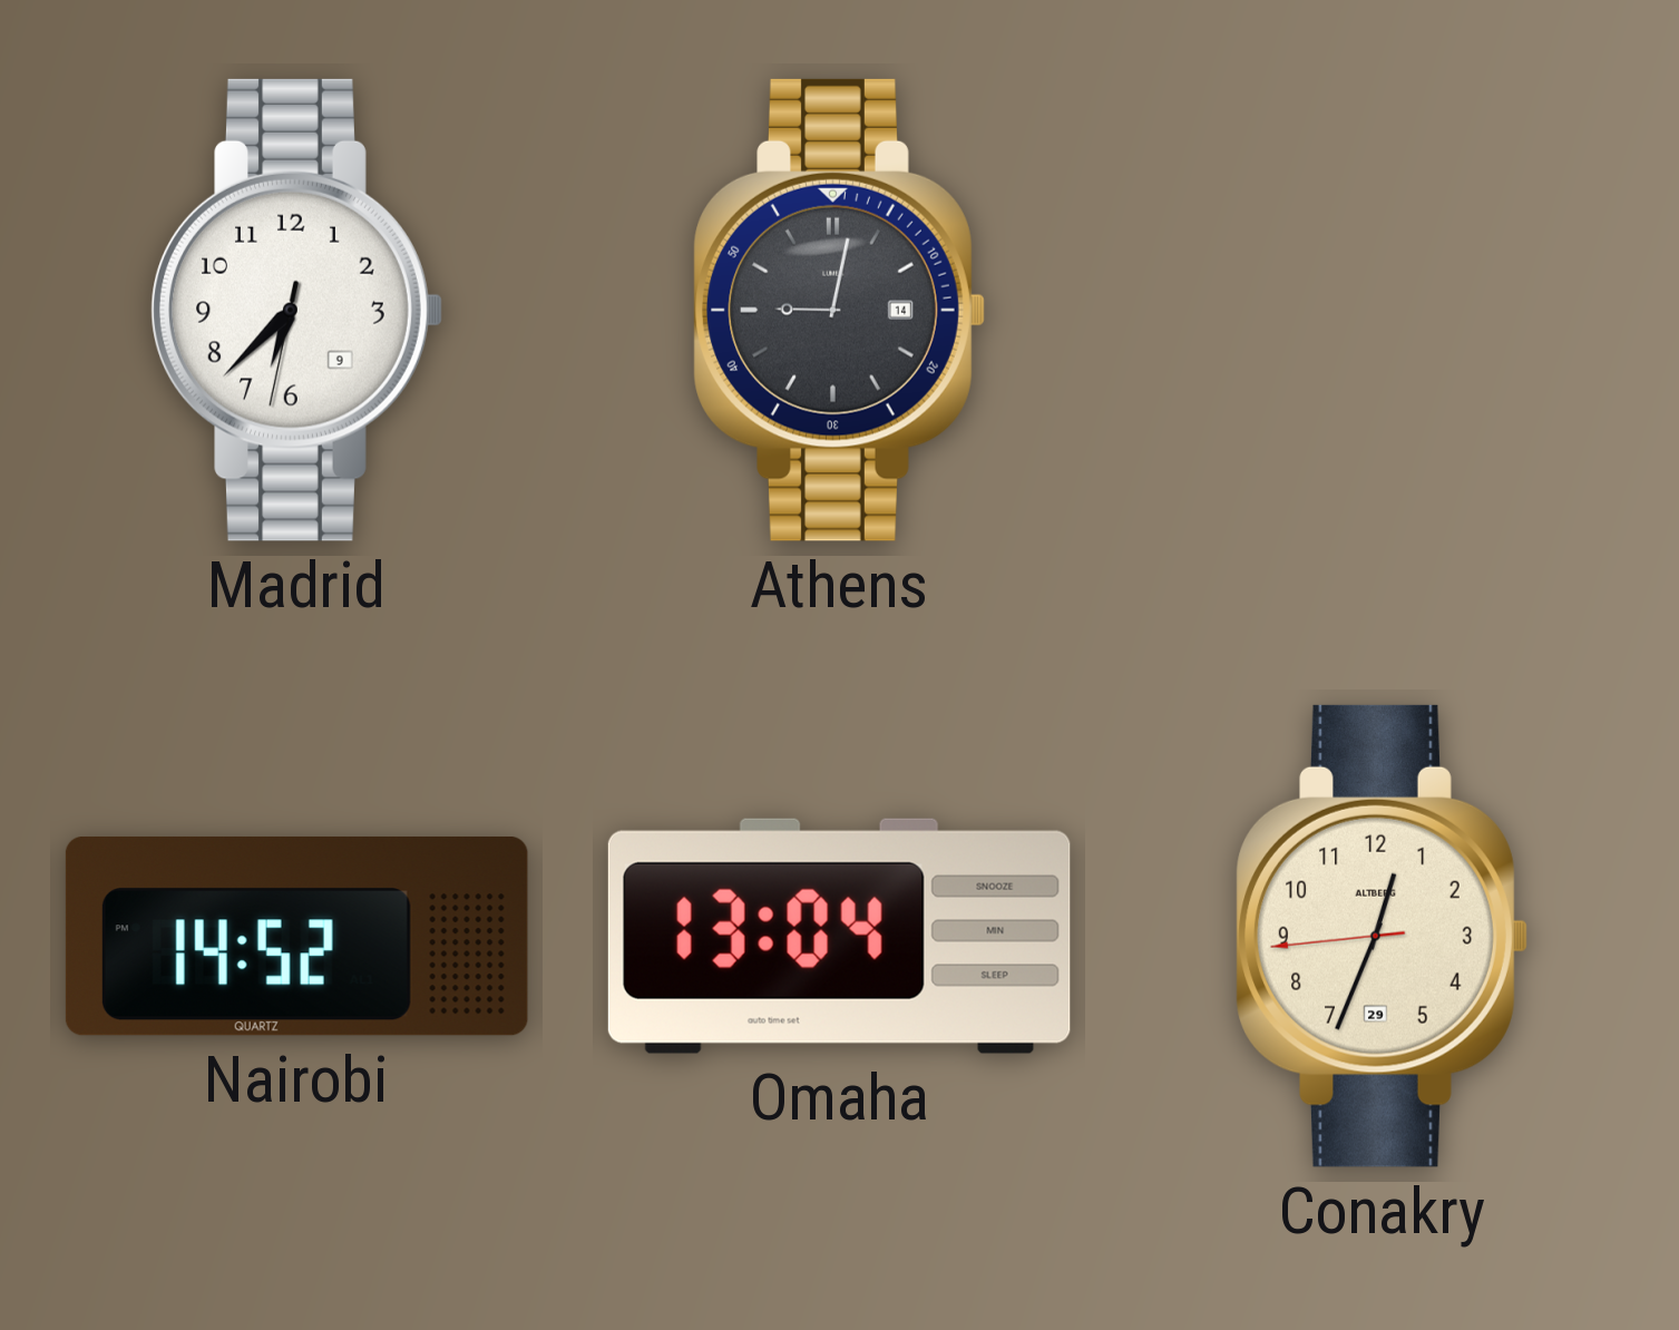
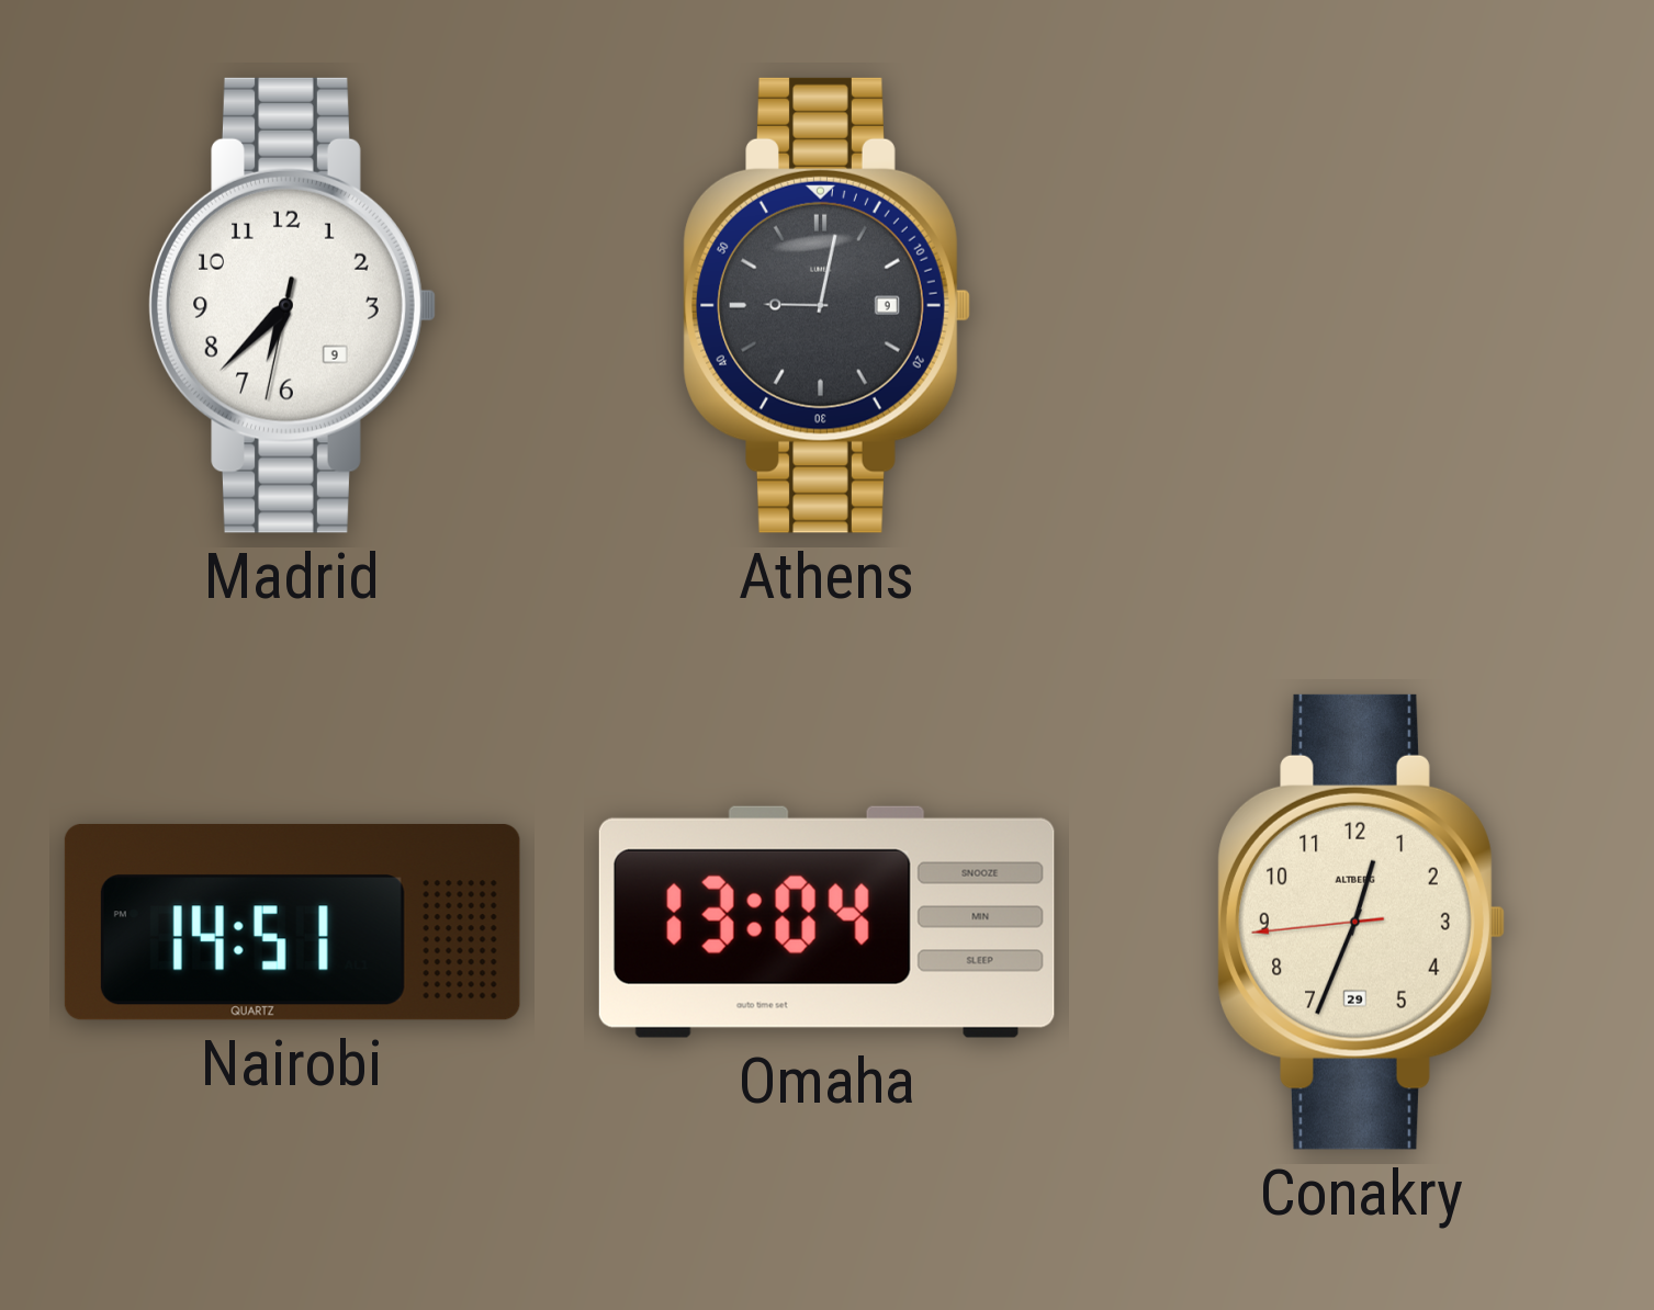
Athens date: 14 -> 9
Nairobi: 14:52 -> 14:51
